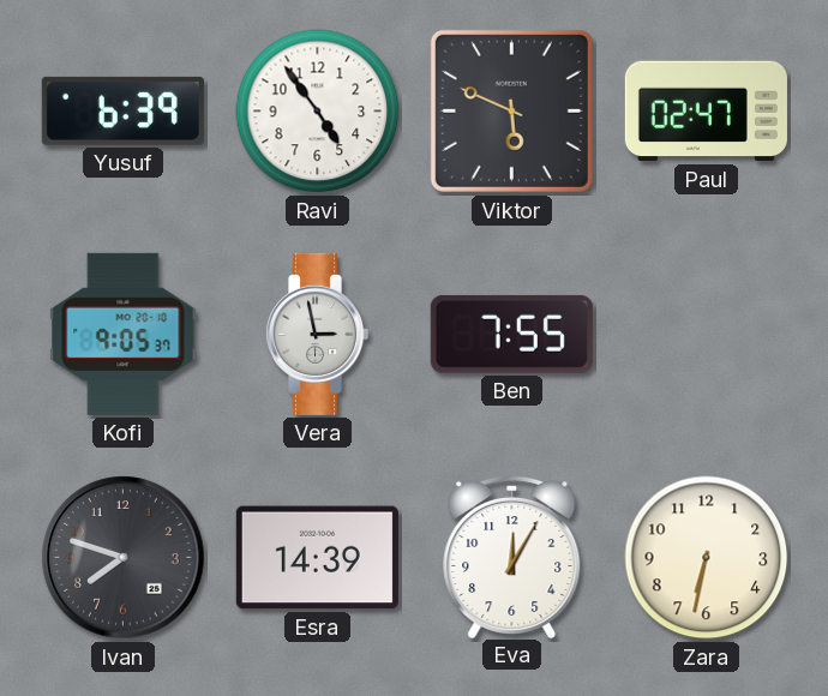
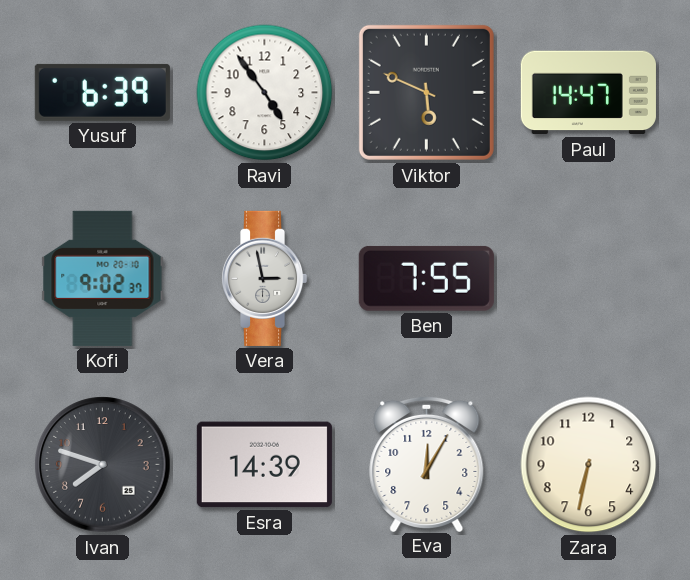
Paul: 02:47 -> 14:47
Kofi: 9:05 -> 9:02
